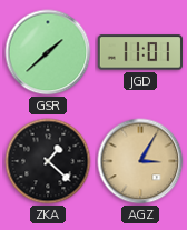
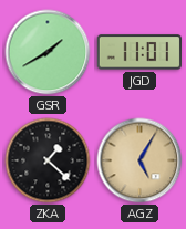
GSR: 1:38 -> 1:40
AGZ: 3:05 -> 5:05
